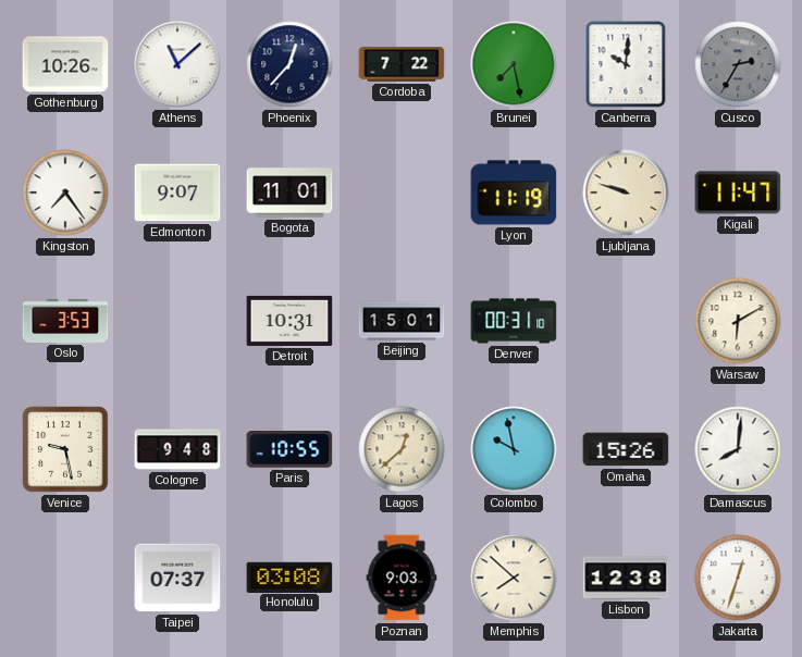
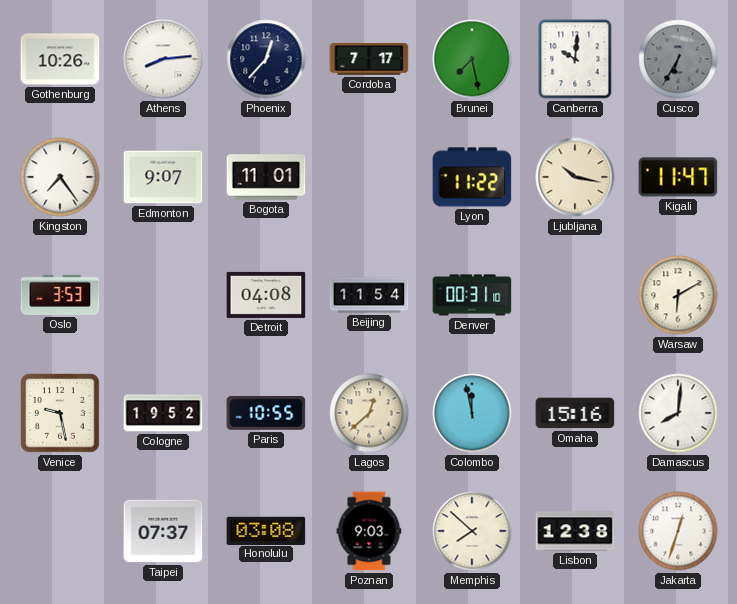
Athens: 11:08 -> 8:14
Cordoba: 7:22 -> 7:17
Cusco: 2:35 -> 6:35
Lyon: 11:19 -> 11:22
Ljubljana: 9:48 -> 10:17
Detroit: 10:31 -> 04:08
Beijing: 15:01 -> 11:54
Cologne: 9:48 -> 19:52
Colombo: 9:58 -> 11:58
Omaha: 15:26 -> 15:16
